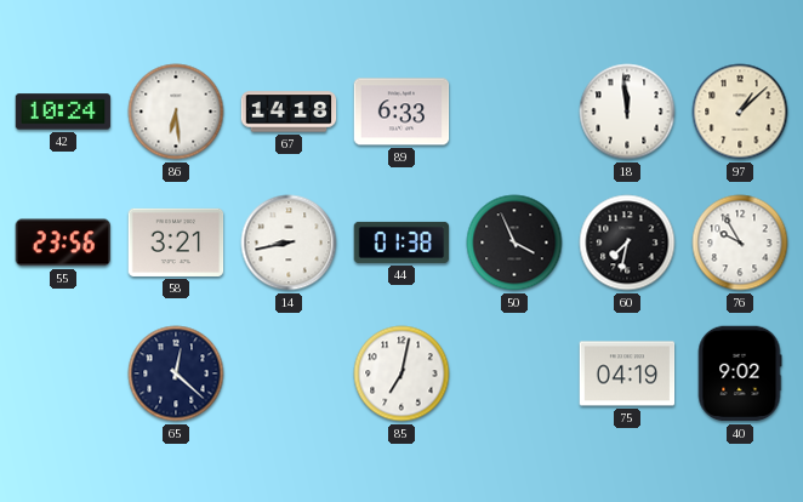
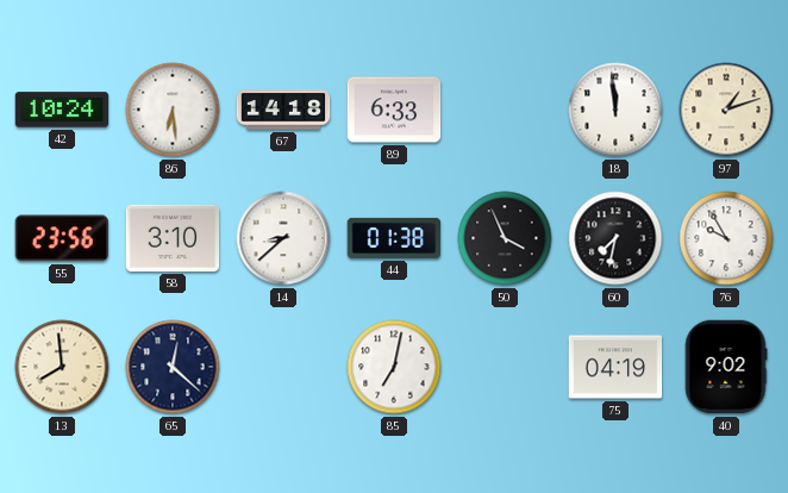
97: 1:08 -> 1:12
58: 3:21 -> 3:10
14: 8:43 -> 8:38
13: none -> 7:59
